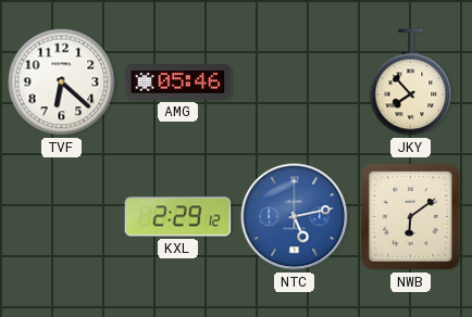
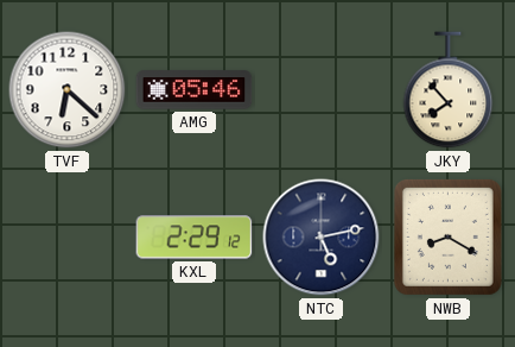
NTC dial: blue -> navy
NWB: 6:09 -> 8:20
